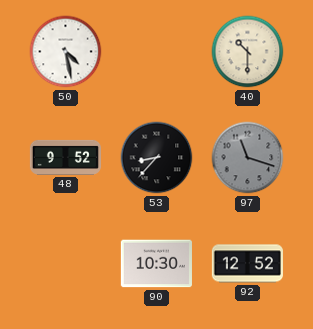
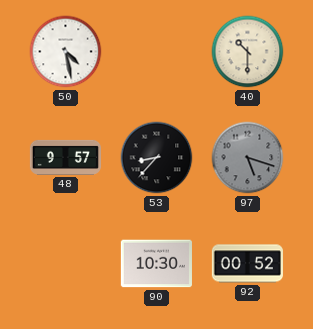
48: 9:52 -> 9:57
97: 11:18 -> 5:18
92: 12:52 -> 00:52
